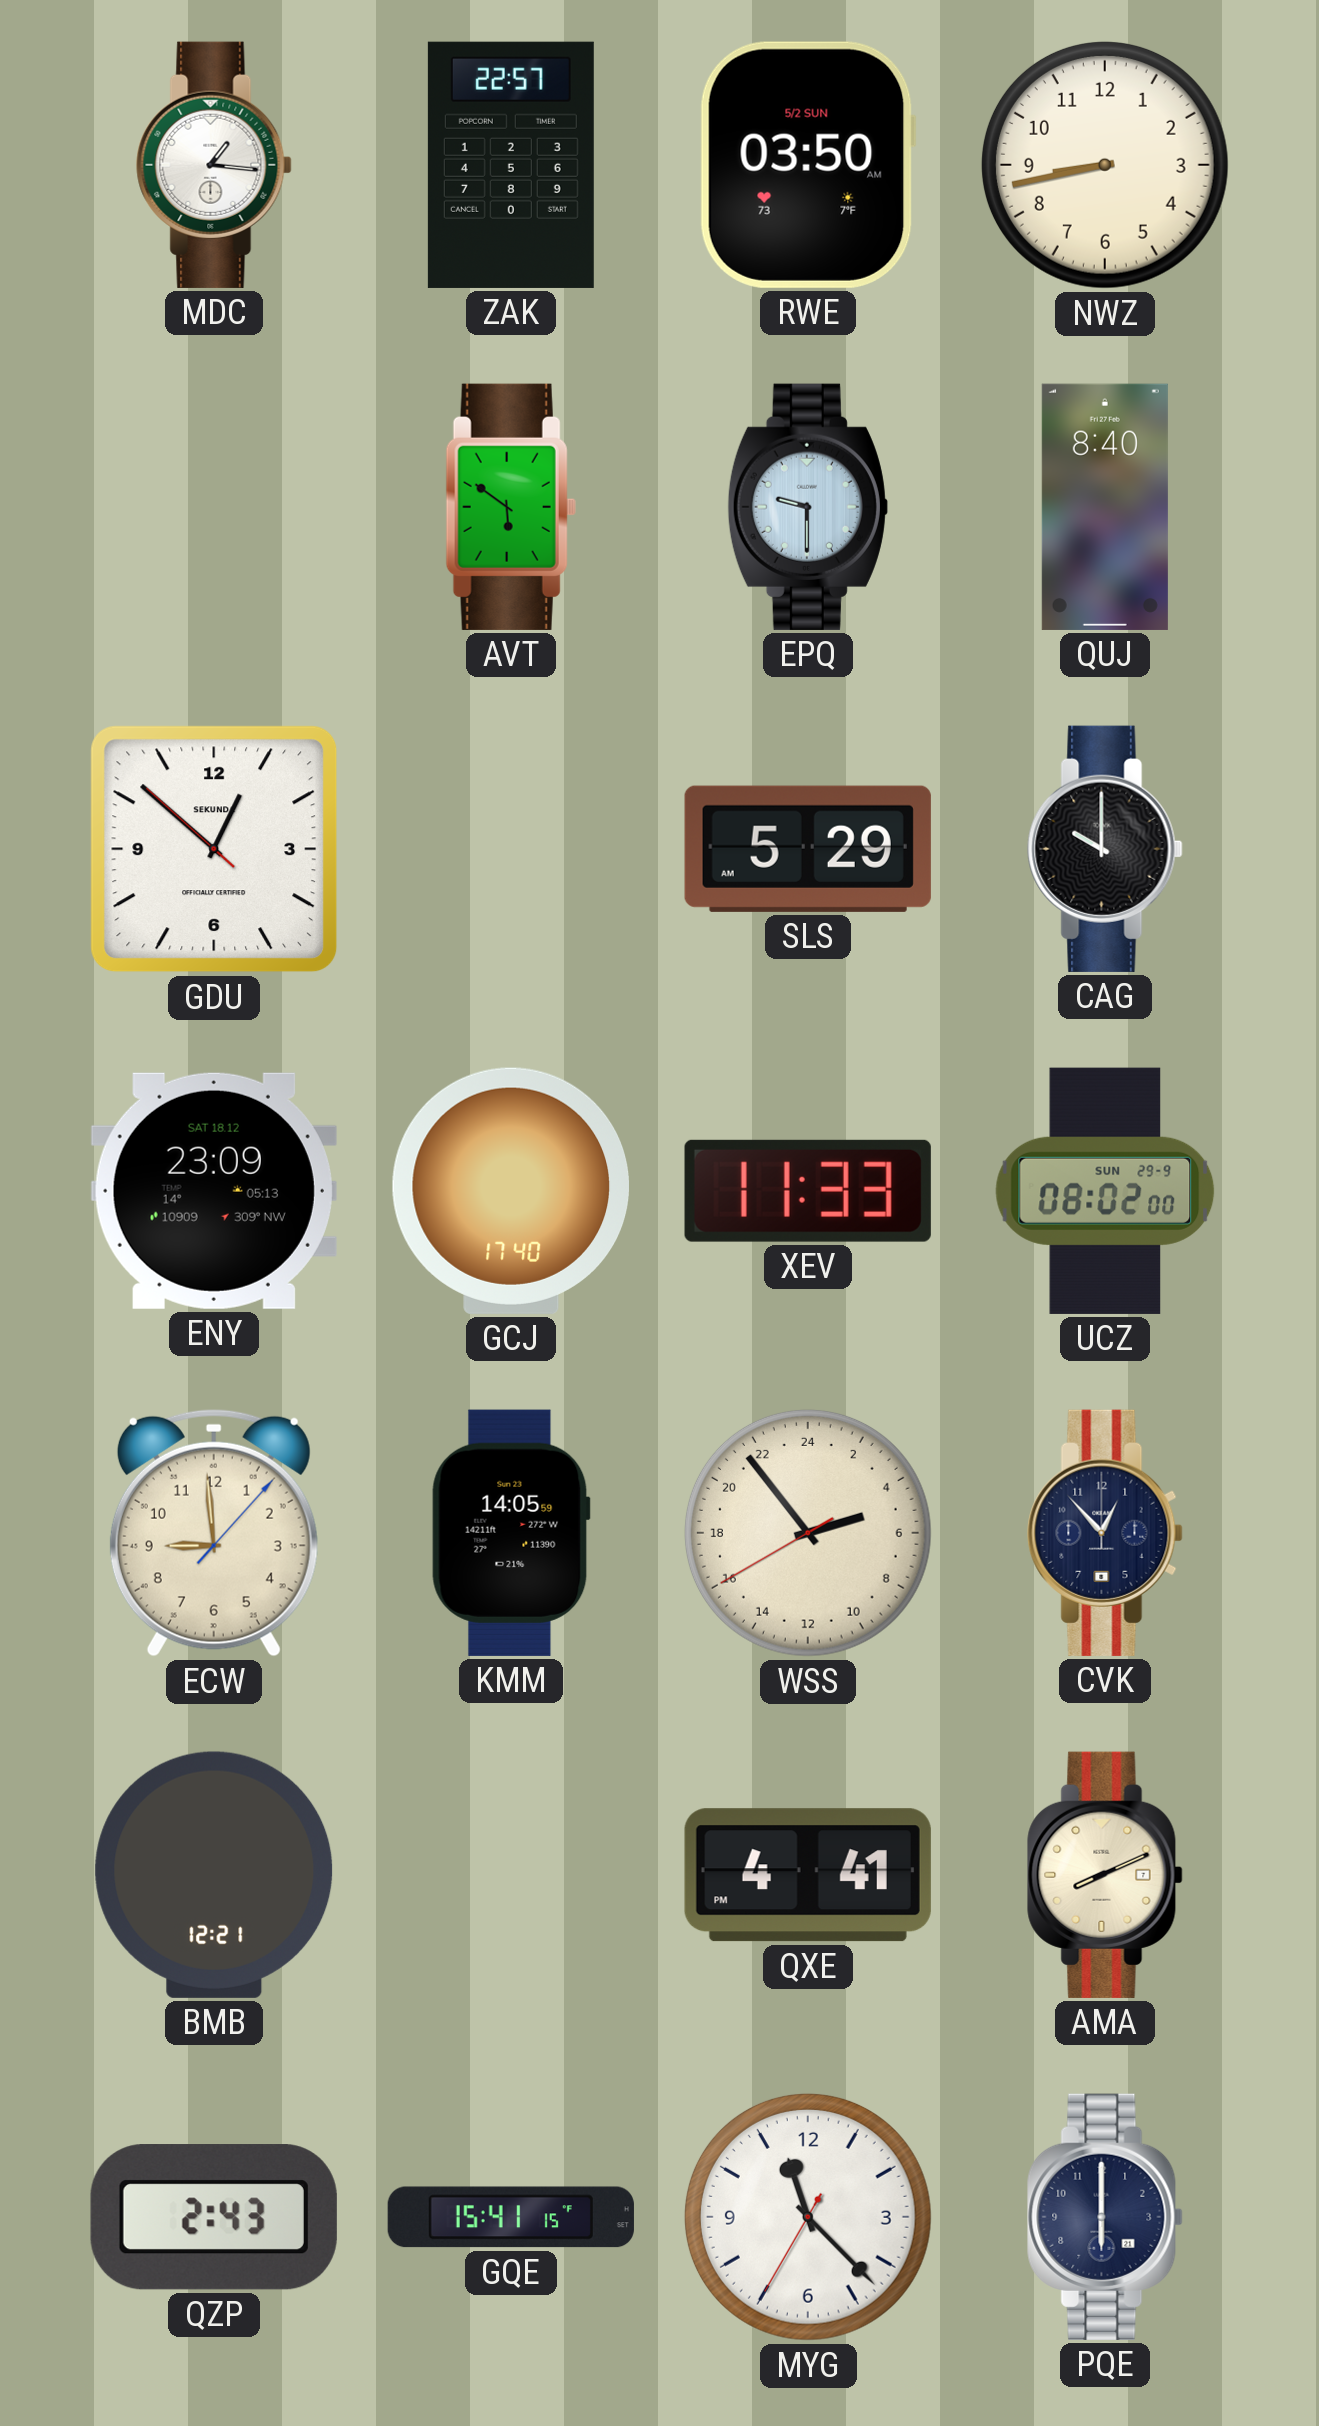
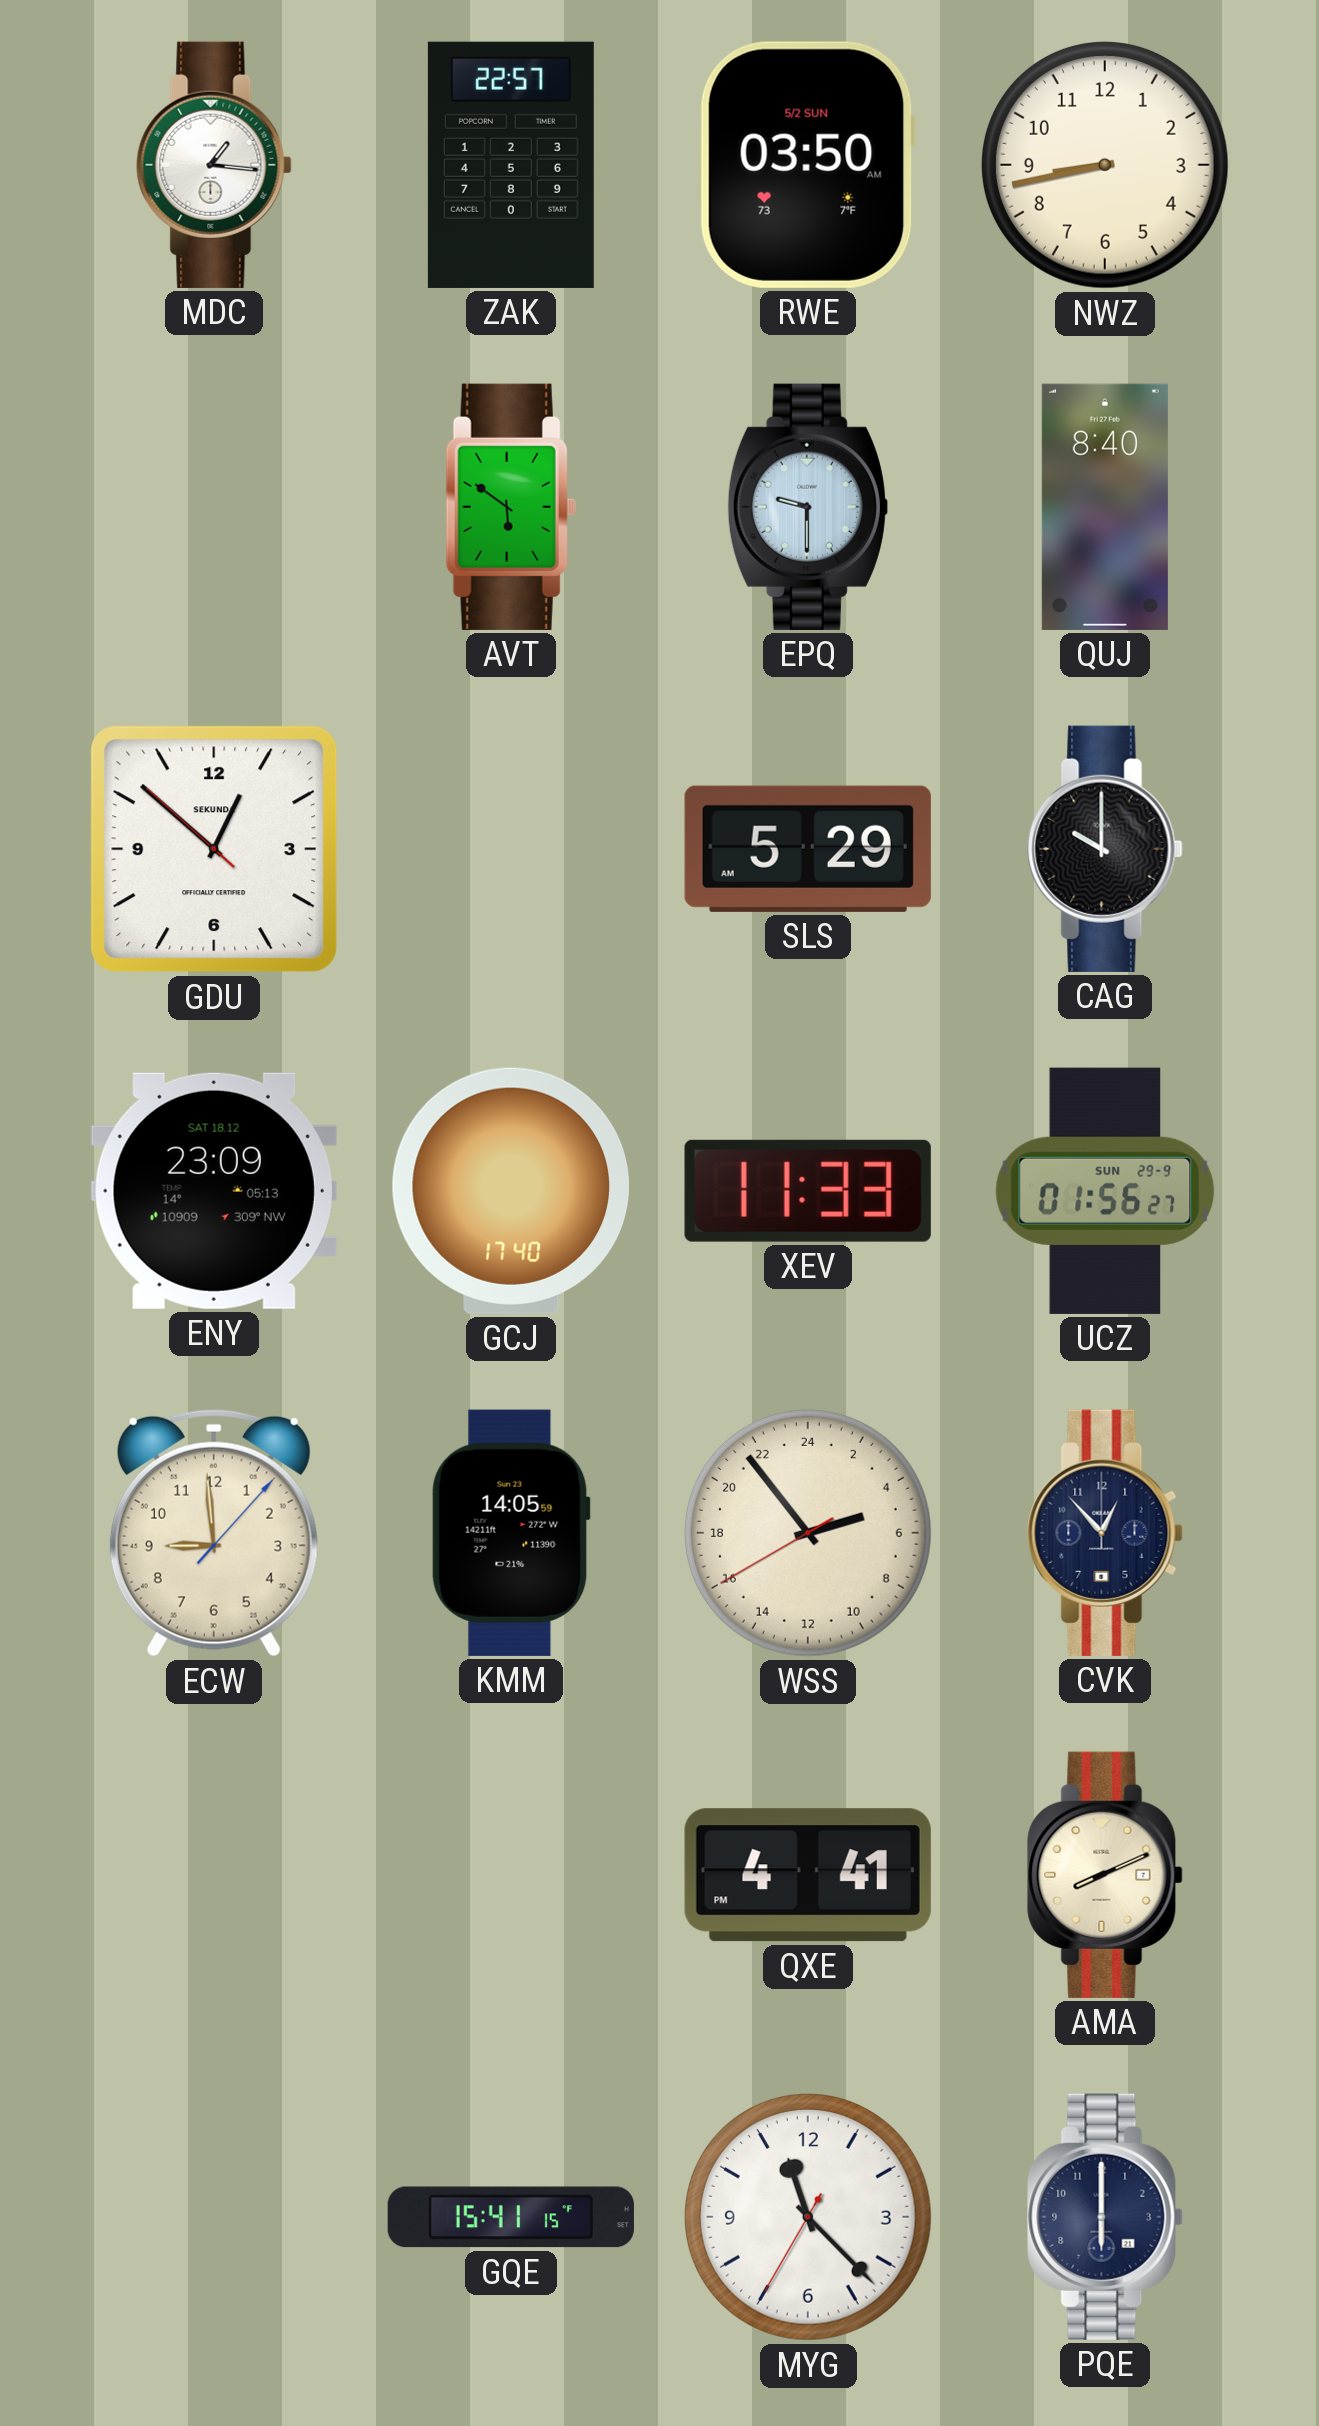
UCZ: 08:02 -> 01:56
BMB: 12:21 -> none
QZP: 2:43 -> none
